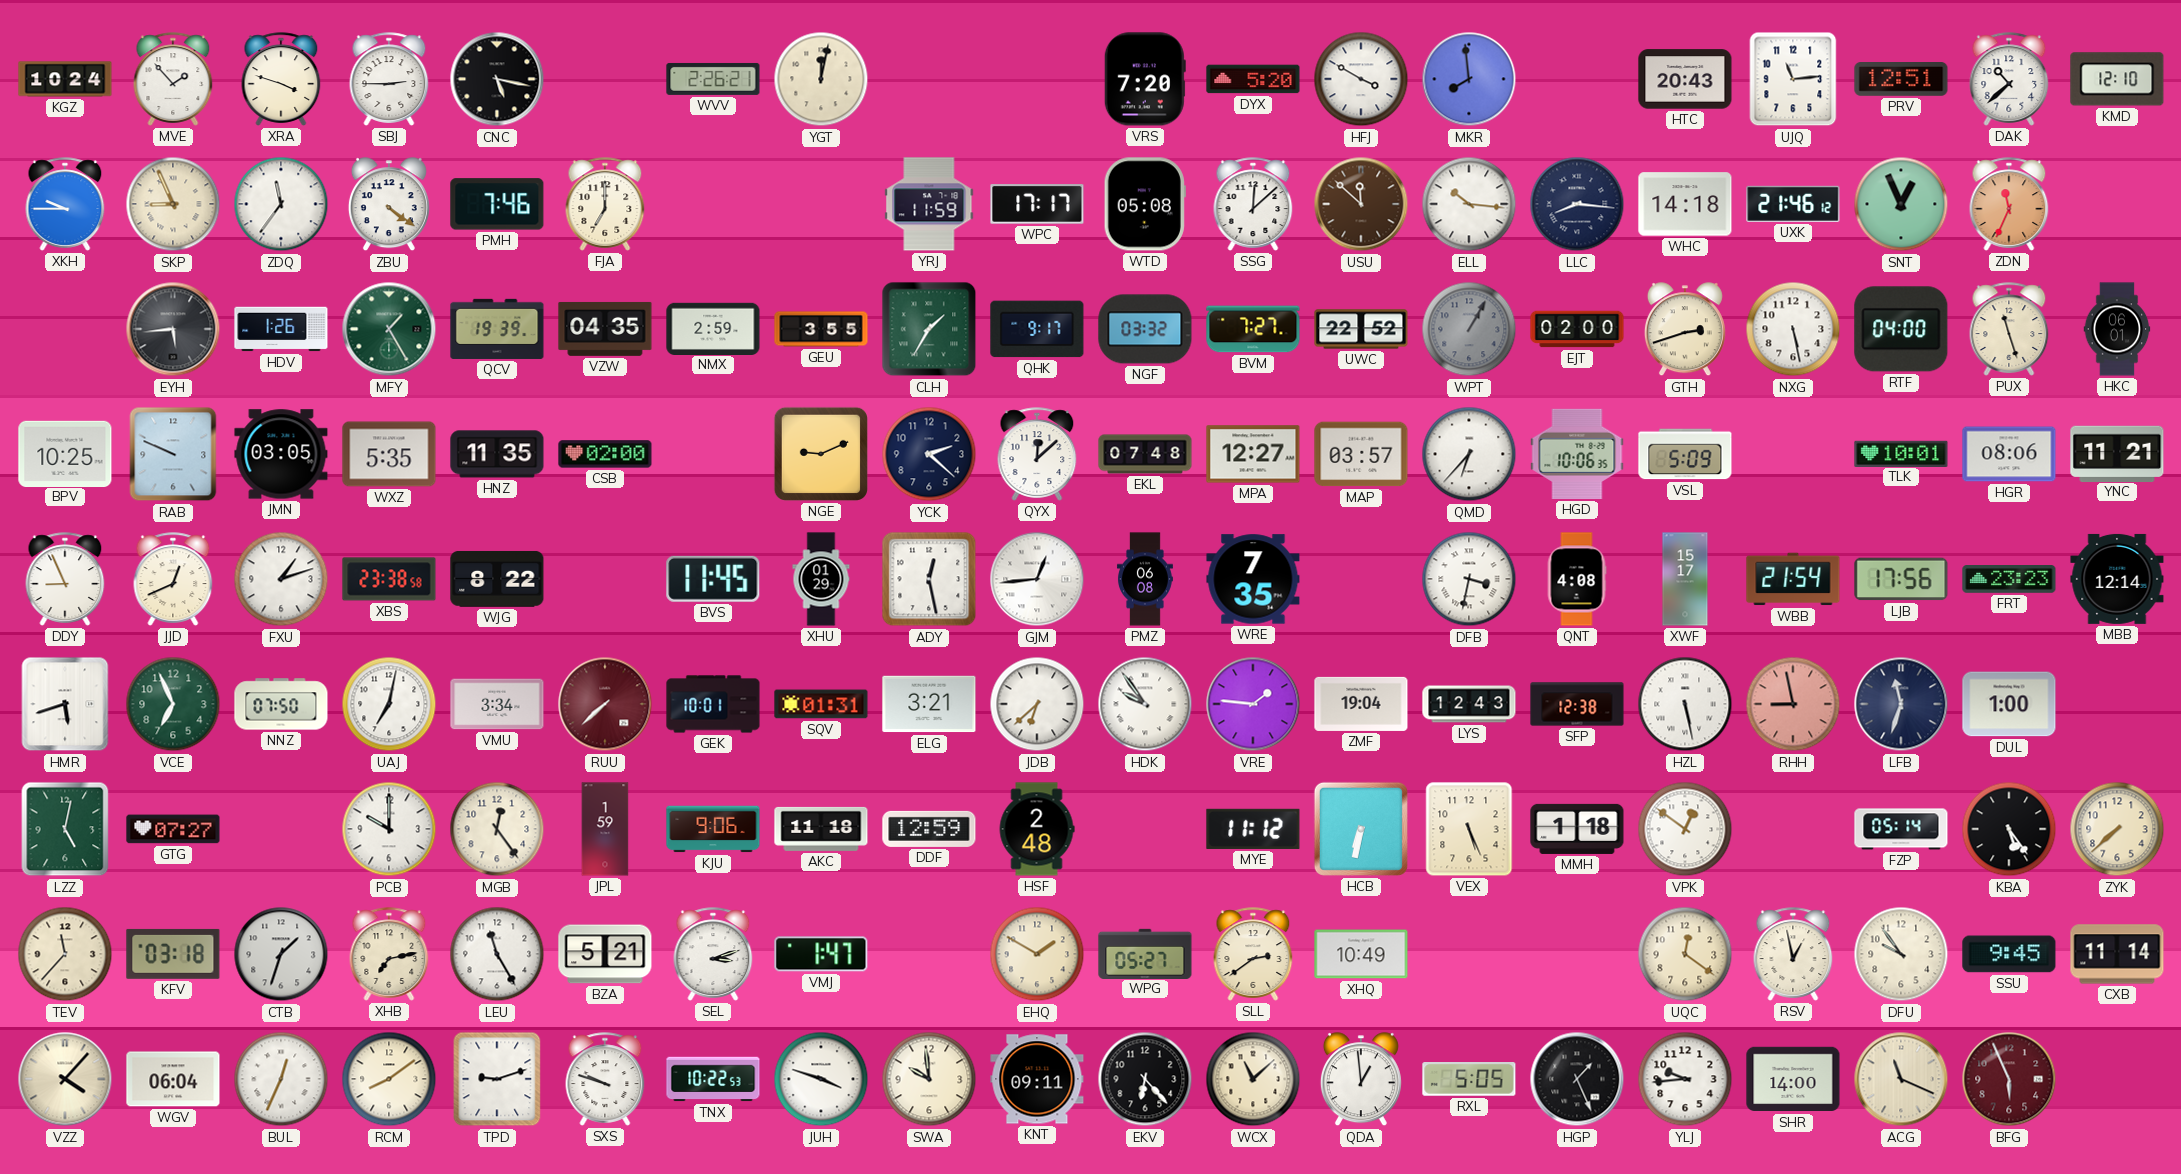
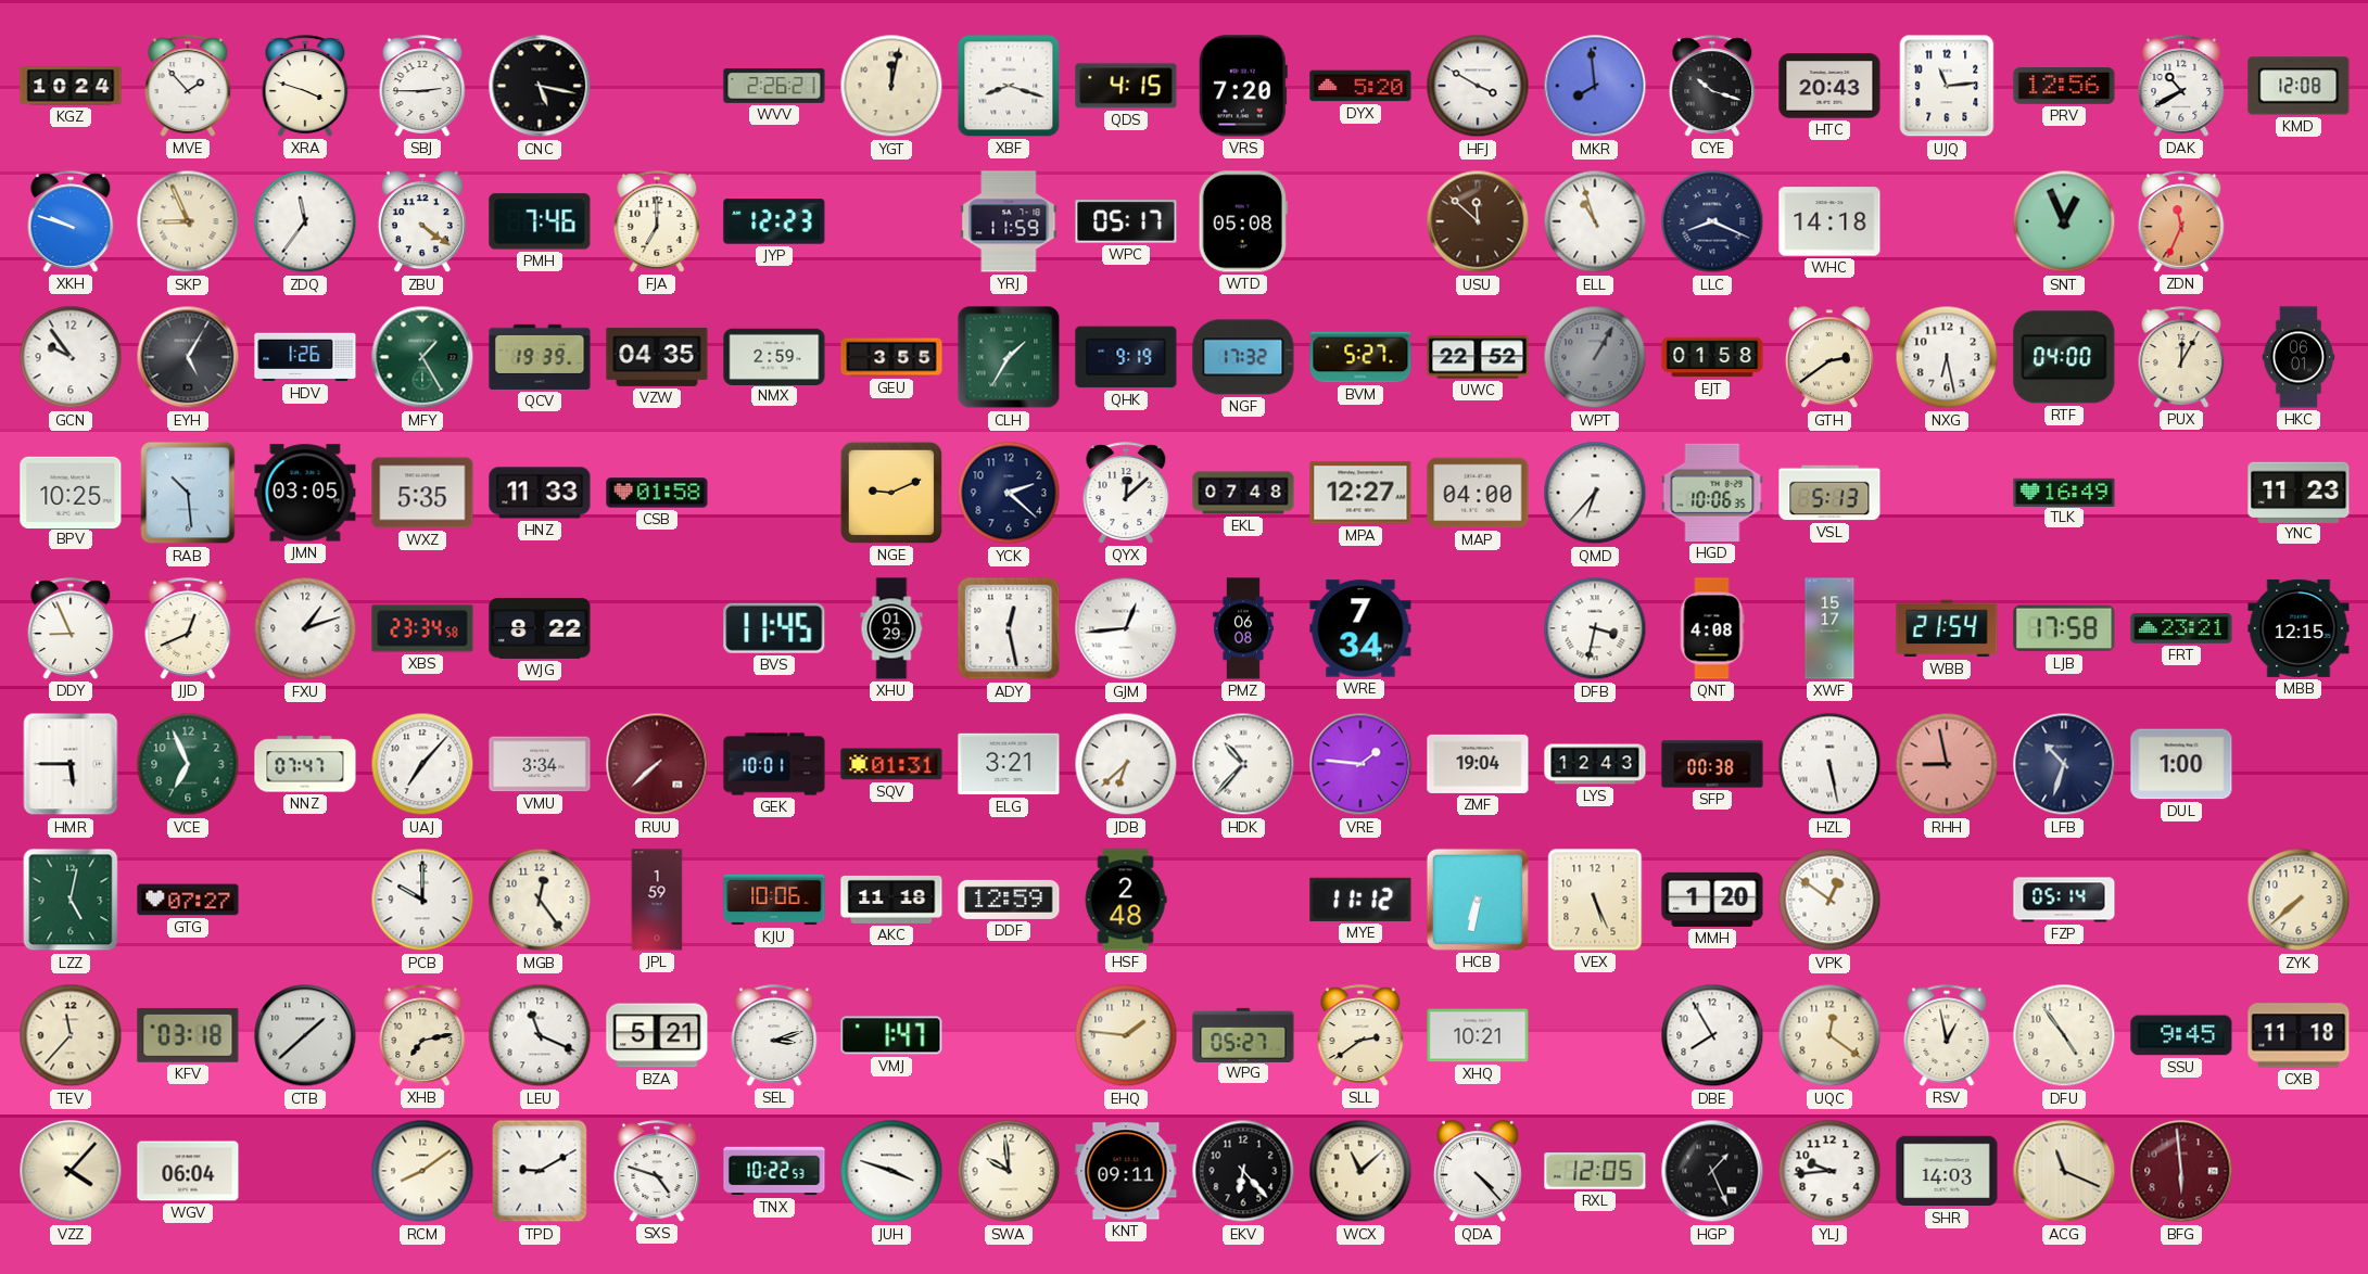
XBF: none -> 8:18
QDS: none -> 4:15
CYE: none -> 10:18
PRV: 12:51 -> 12:56
DAK: 10:38 -> 10:40
KMD: 12:10 -> 12:08
XKH: 9:45 -> 9:48
JYP: none -> 12:23
WPC: 17:17 -> 05:17
SSG: 12:08 -> none
ELL: 10:16 -> 10:57
LLC: 8:16 -> 8:19
UXK: 21:46 -> none
GCN: none -> 9:54
EYH: 5:44 -> 5:05
QHK: 9:17 -> 9:19
NGF: 03:32 -> 17:32
BVM: 7:27 -> 5:27
EJT: 02:00 -> 01:58
GTH: 2:42 -> 2:39
NXG: 5:28 -> 6:28
PUX: 11:27 -> 12:05
RAB: 9:49 -> 10:29
HNZ: 11:35 -> 11:33
CSB: 02:00 -> 01:58
MAP: 03:57 -> 04:00
VSL: 5:09 -> 5:13
TLK: 10:01 -> 16:49
HGR: 08:06 -> none
YNC: 11:21 -> 11:23
XBS: 23:38 -> 23:34
WRE: 7:35 -> 7:34
LJB: 17:56 -> 17:58
FRT: 23:23 -> 23:21
MBB: 12:14 -> 12:15
HMR: 5:42 -> 5:45
NNZ: 07:50 -> 07:47
UAJ: 7:02 -> 7:07
HDK: 9:54 -> 10:37
SFP: 12:38 -> 00:38
LFB: 11:33 -> 10:33
KJU: 9:06 -> 10:06
MMH: 1:18 -> 1:20
KBA: 5:24 -> none
CTB: 1:33 -> 1:38
LEU: 11:25 -> 11:19
EHQ: 1:50 -> 1:46
XHQ: 10:49 -> 10:21
DBE: none -> 7:55
DFU: 9:54 -> 4:54
CXB: 11:14 -> 11:18
BUL: 12:34 -> none
TPD: 9:12 -> 9:10
SXS: 9:48 -> 4:48
QDA: 12:59 -> 4:23
RXL: 5:05 -> 12:05
SHR: 14:00 -> 14:03
BFG: 5:56 -> 5:59
